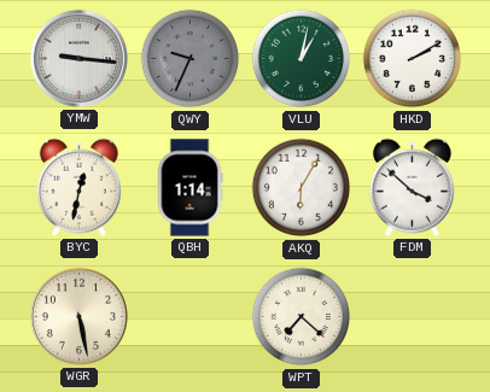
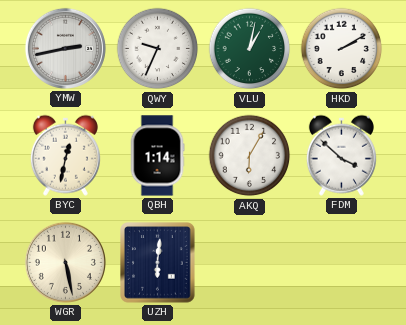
YMW: 9:16 -> 2:43
QWY dial: grey -> white
UZH: none -> 6:01
WPT: 7:22 -> none
